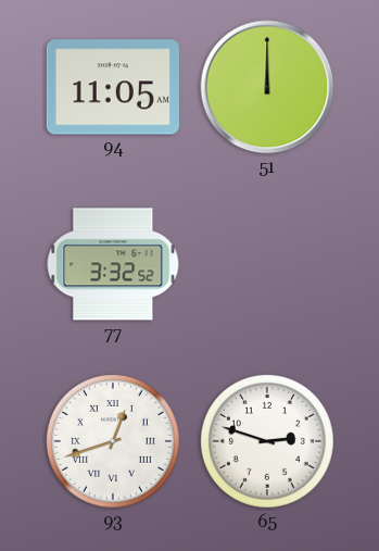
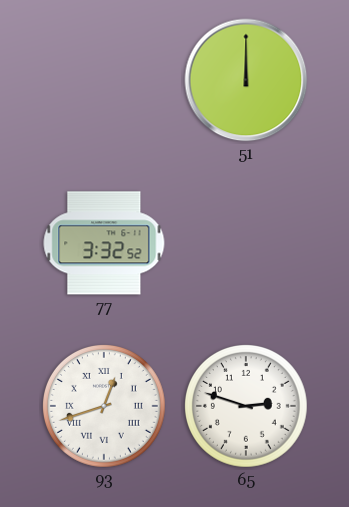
94: 11:05 -> none
